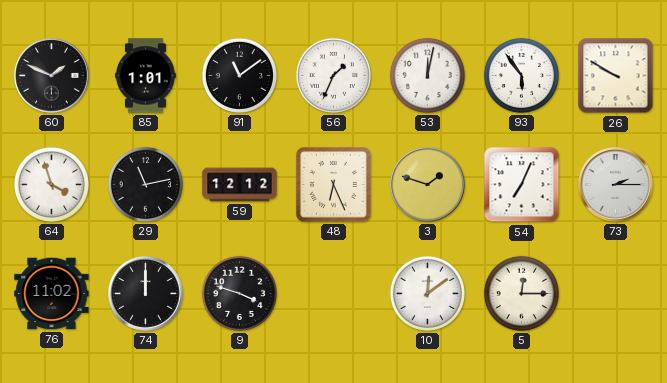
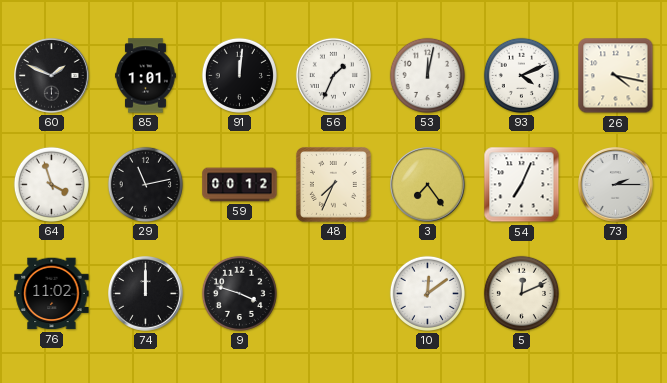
91: 11:09 -> 12:01
93: 5:54 -> 4:11
26: 9:50 -> 4:17
59: 12:12 -> 00:12
48: 6:26 -> 7:34
3: 1:48 -> 7:24
5: 12:15 -> 12:11
